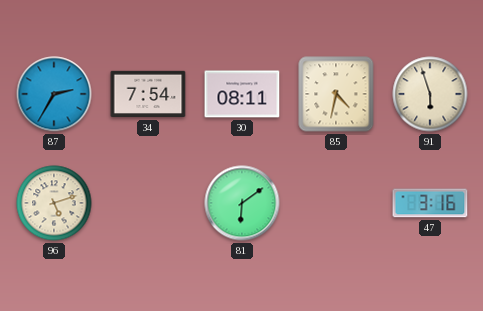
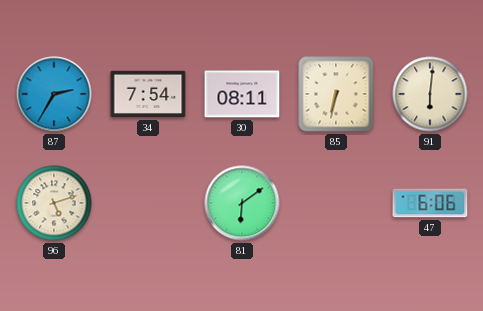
85: 4:32 -> 6:32
91: 5:57 -> 6:01
47: 3:16 -> 6:06
